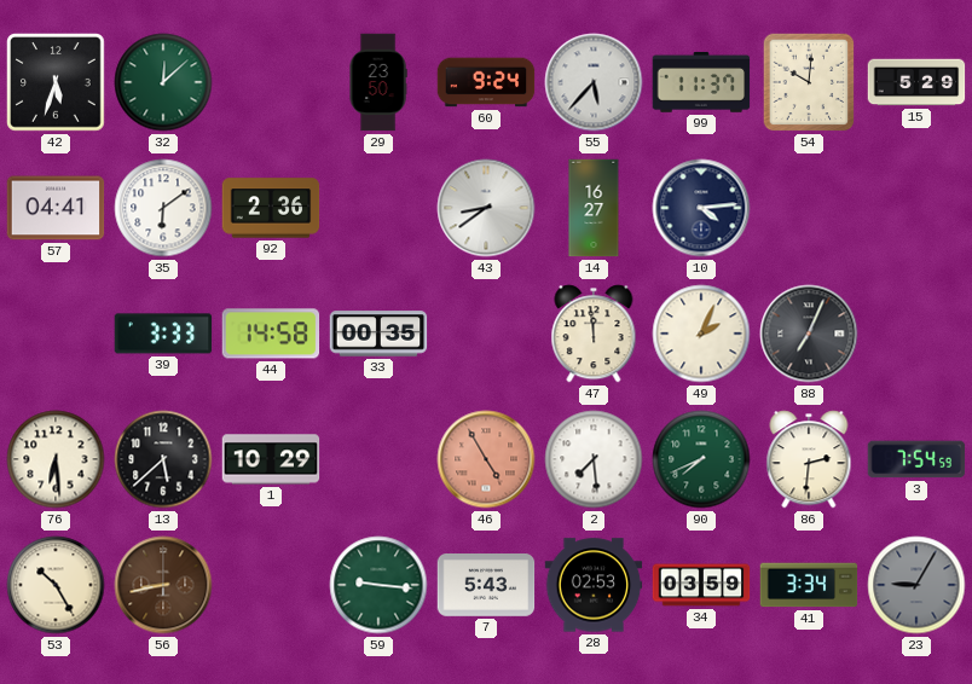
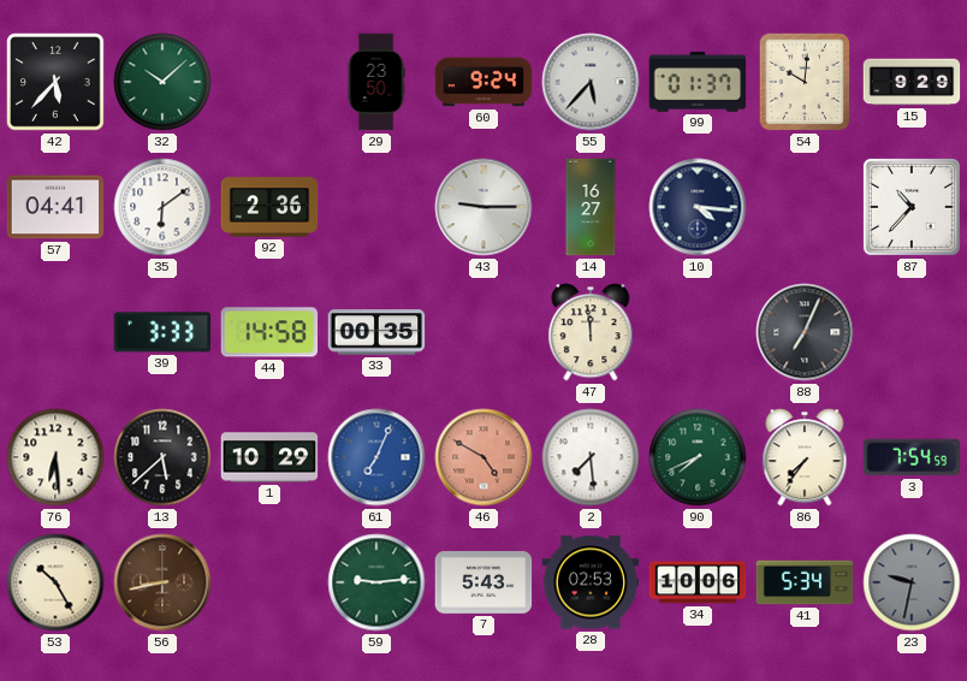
42: 5:33 -> 5:37
32: 12:08 -> 10:08
99: 11:37 -> 01:37
15: 5:29 -> 9:29
43: 8:39 -> 9:15
10: 4:14 -> 4:16
87: none -> 10:37
49: 2:04 -> none
61: none -> 7:04
46: 4:55 -> 4:50
86: 2:31 -> 7:36
59: 9:16 -> 9:14
34: 03:59 -> 10:06
41: 3:34 -> 5:34
23: 9:05 -> 9:32
